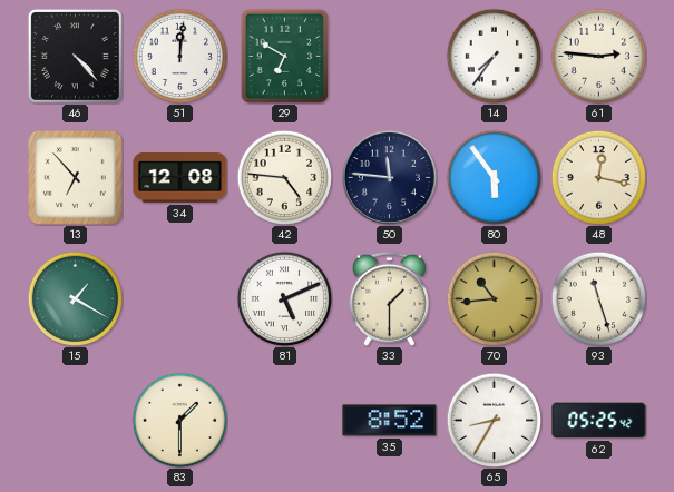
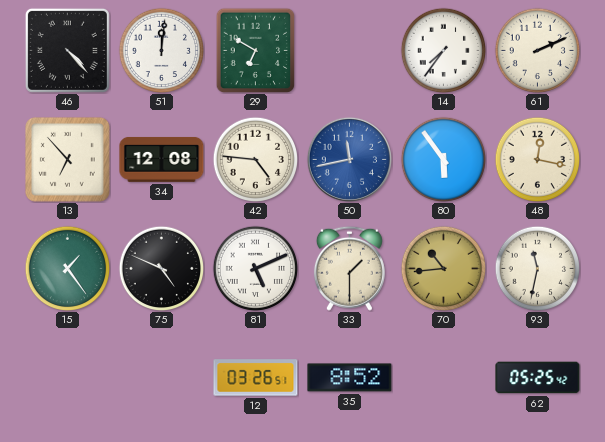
61: 2:46 -> 2:11
50: 11:46 -> 11:43
50 dial: navy -> blue
15: 1:20 -> 1:24
75: none -> 4:49
93: 11:27 -> 11:32
83: 1:30 -> none
12: none -> 03:26
65: 8:35 -> none
